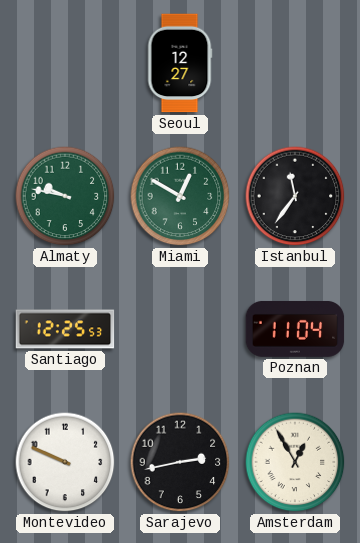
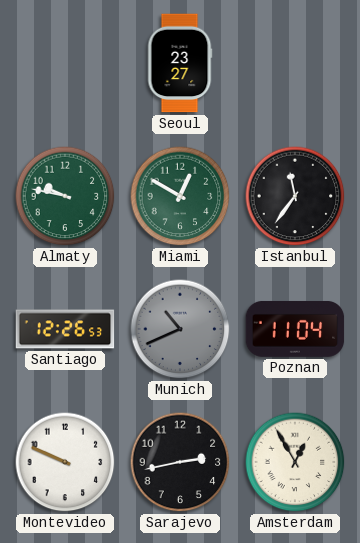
Seoul: 12:27 -> 23:27
Santiago: 12:25 -> 12:26
Munich: none -> 10:41
